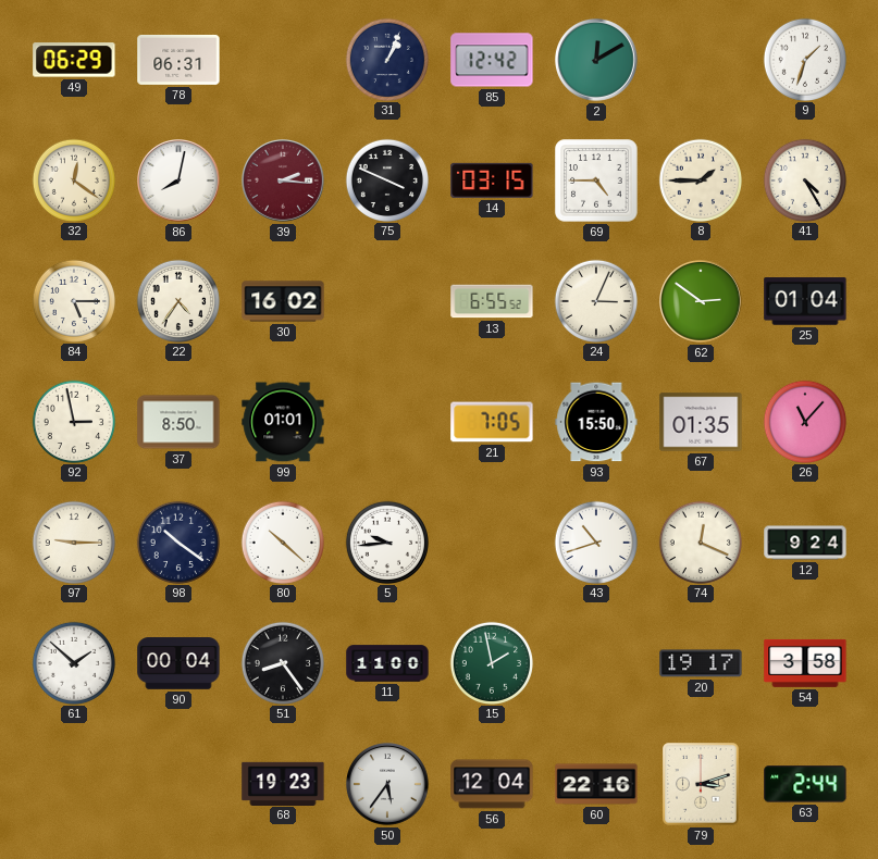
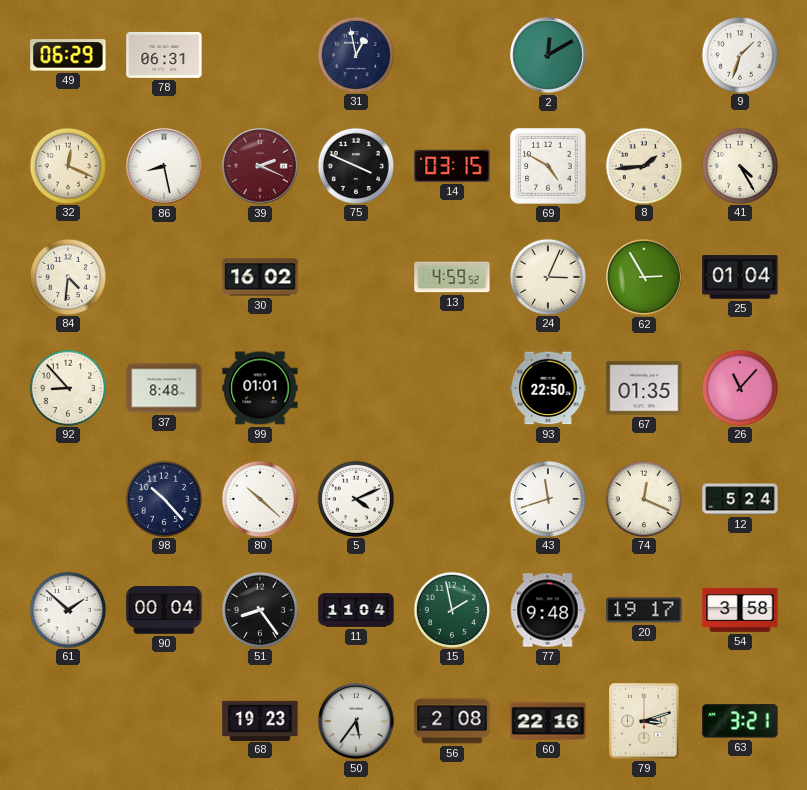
31: 1:04 -> 12:58
85: 12:42 -> none
32: 12:21 -> 12:19
86: 8:02 -> 8:28
39: 2:16 -> 2:19
69: 4:45 -> 4:50
8: 1:45 -> 1:44
84: 5:15 -> 4:31
22: 4:36 -> none
13: 6:55 -> 4:59
62: 2:51 -> 2:55
92: 2:58 -> 8:53
37: 8:50 -> 8:48
21: 7:05 -> none
93: 15:50 -> 22:50
97: 9:15 -> none
98: 10:21 -> 10:23
5: 9:44 -> 4:11
43: 10:42 -> 11:42
12: 9:24 -> 5:24
11: 11:00 -> 11:04
77: none -> 9:48
56: 12:04 -> 2:08
63: 2:44 -> 3:21
